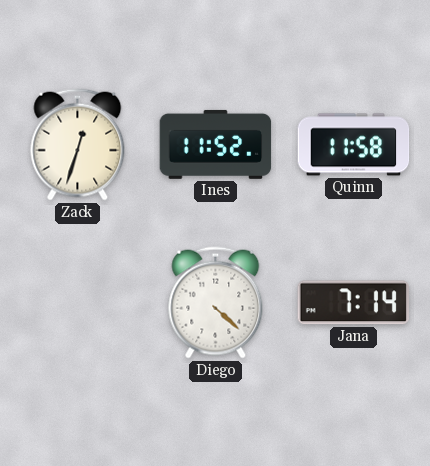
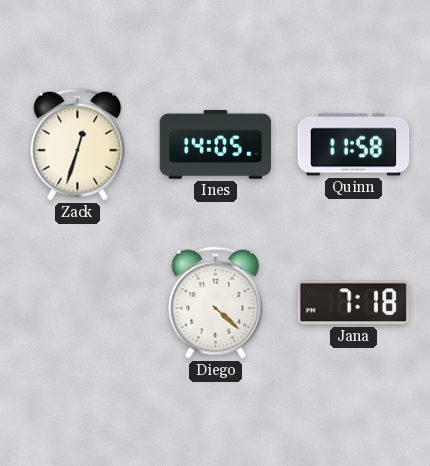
Ines: 11:52 -> 14:05
Jana: 7:14 -> 7:18
